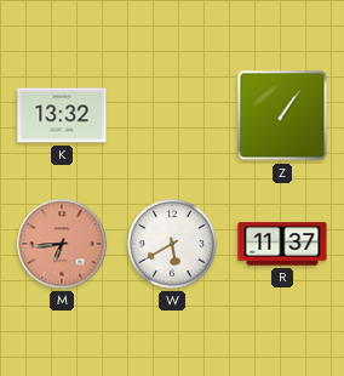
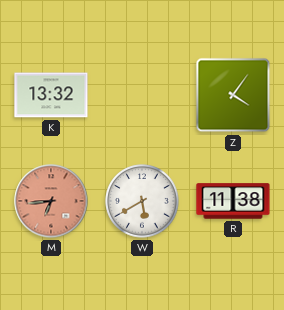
Z: 1:06 -> 4:06
R: 11:37 -> 11:38
